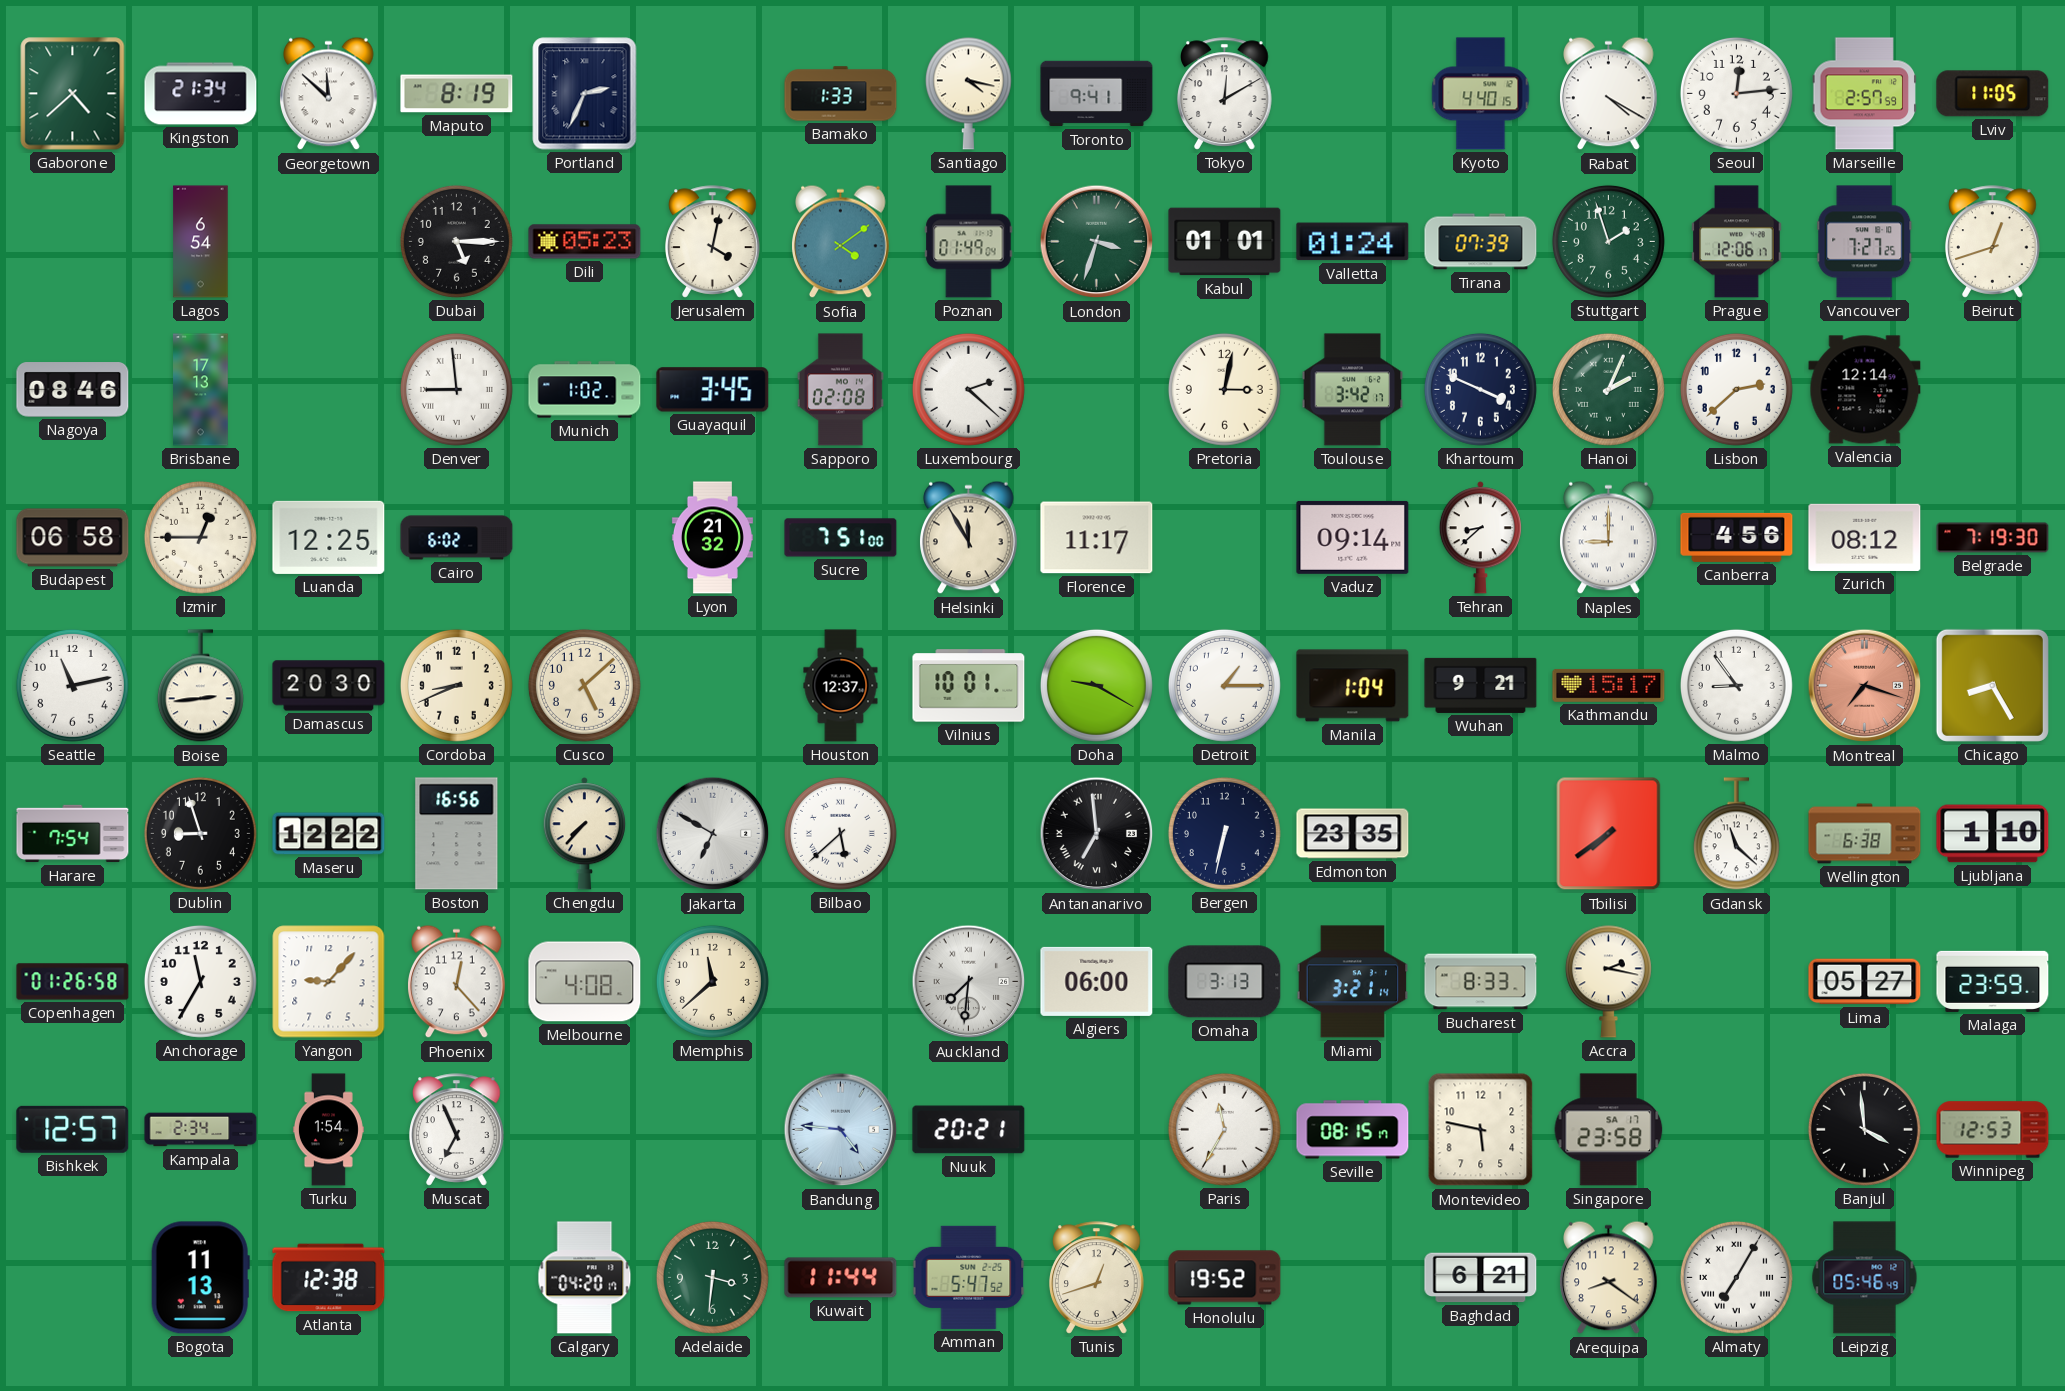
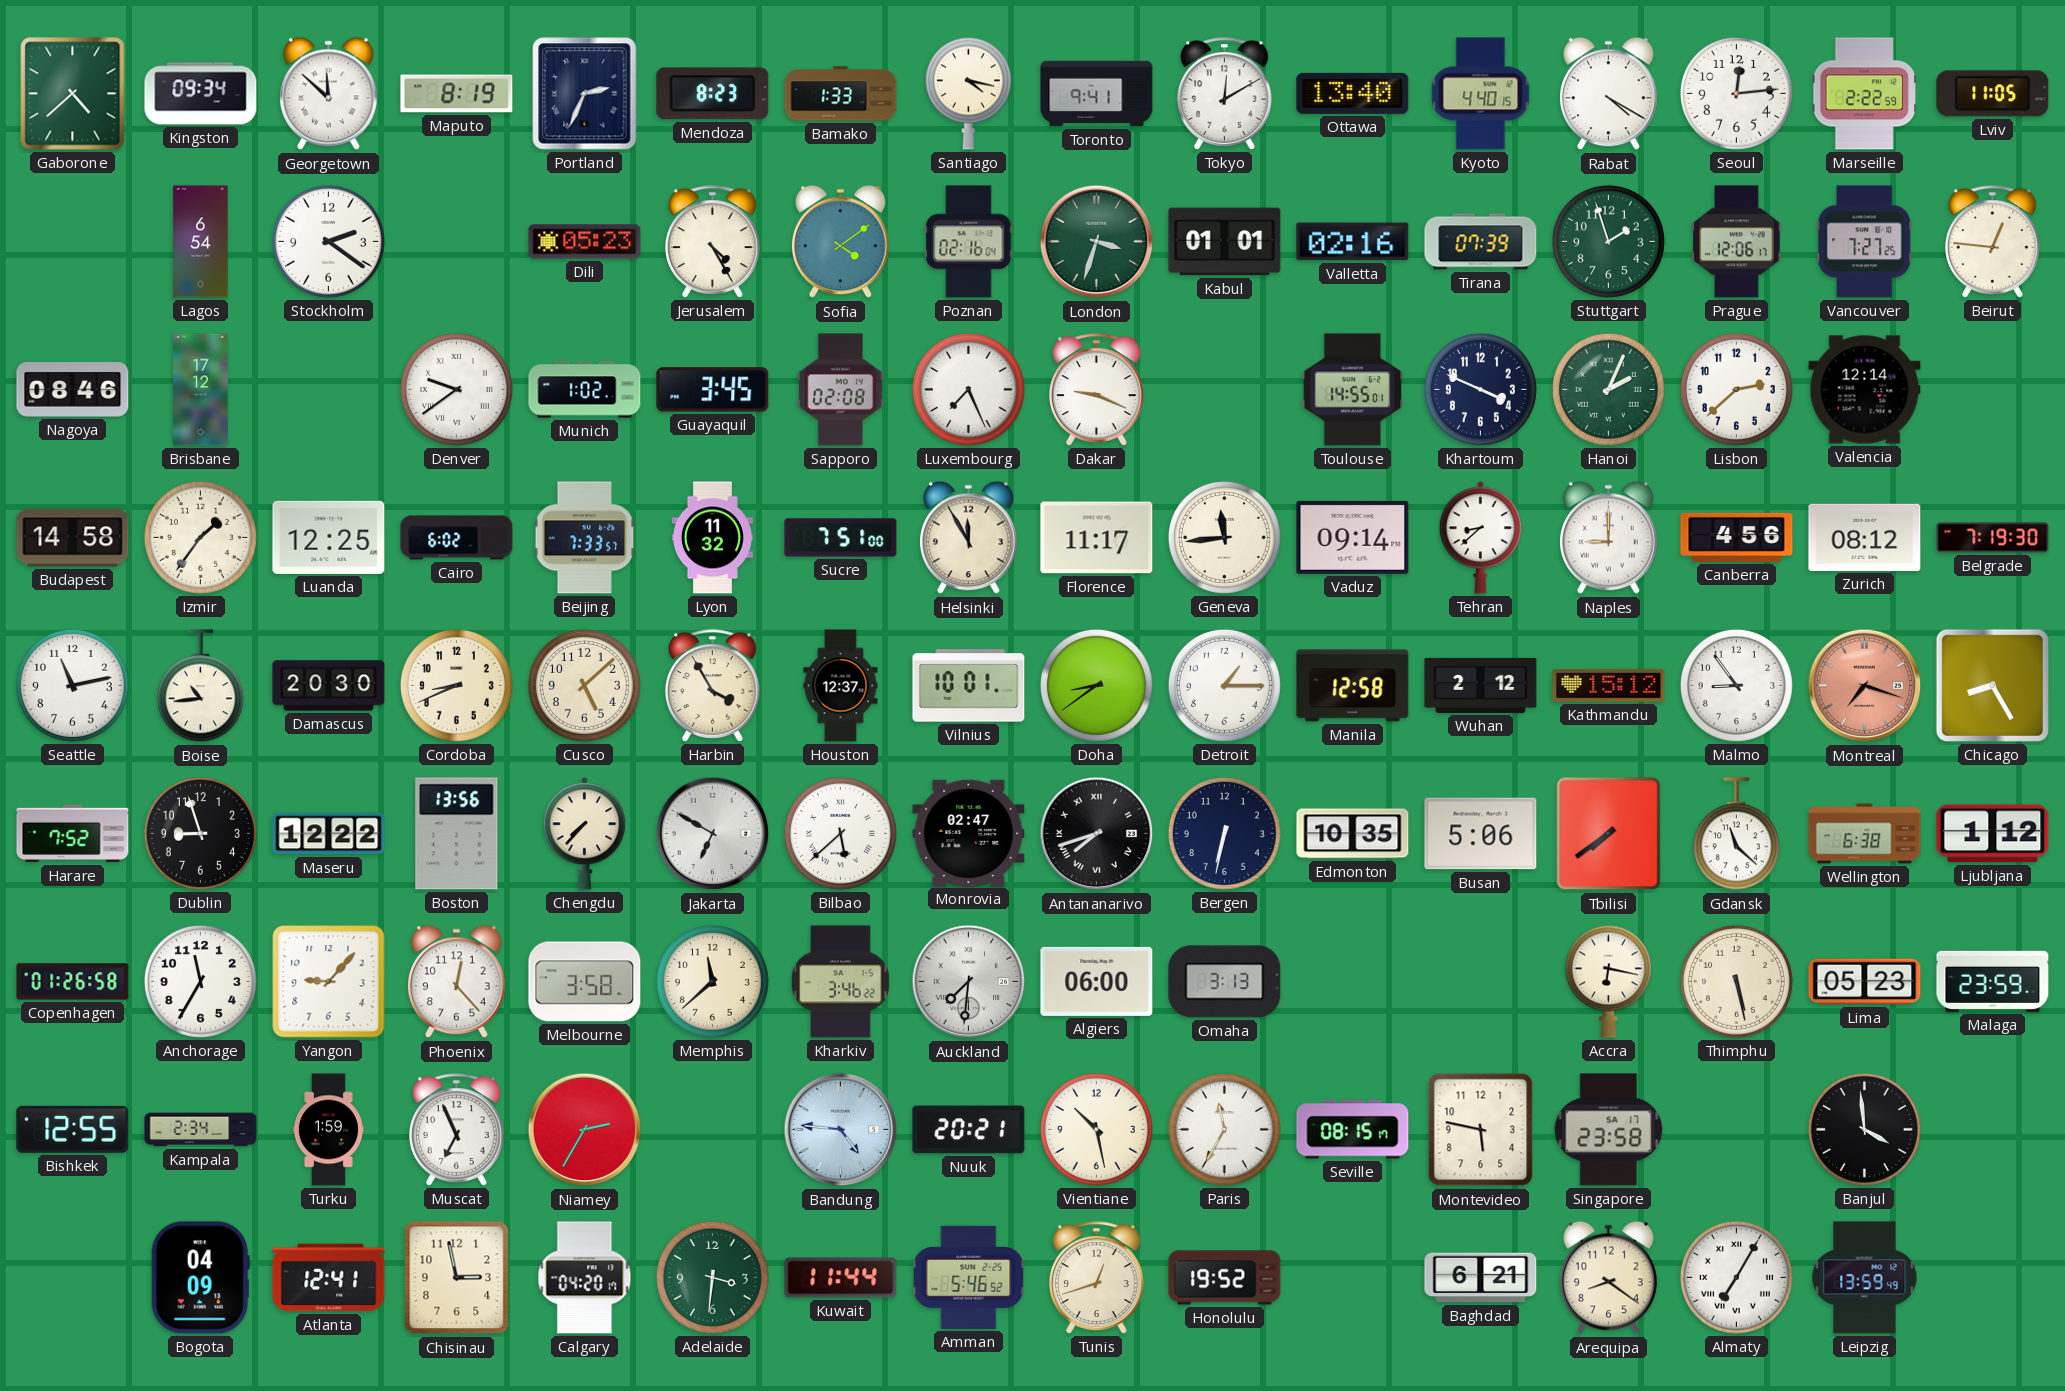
Kingston: 21:34 -> 09:34
Mendoza: none -> 8:23
Ottawa: none -> 13:40
Marseille: 2:57 -> 2:22
Stockholm: none -> 2:21
Dubai: 5:15 -> none
Jerusalem: 4:02 -> 4:25
Poznan: 01:49 -> 02:16
Valletta: 01:24 -> 02:16
Beirut: 12:42 -> 12:46
Brisbane: 17:13 -> 17:12
Denver: 8:59 -> 9:39
Luxembourg: 2:22 -> 7:26
Dakar: none -> 9:19
Pretoria: 3:02 -> none
Toulouse: 3:42 -> 14:55
Budapest: 06:58 -> 14:58
Izmir: 12:45 -> 1:36
Beijing: none -> 7:33
Lyon: 21:32 -> 11:32
Geneva: none -> 11:44
Boise: 2:44 -> 10:44
Harbin: none -> 3:55
Doha: 9:20 -> 8:39
Manila: 1:04 -> 12:58
Wuhan: 9:21 -> 2:12
Kathmandu: 15:17 -> 15:12
Harare: 7:54 -> 7:52
Boston: 16:56 -> 13:56
Monrovia: none -> 02:47
Antananarivo: 6:59 -> 7:42
Edmonton: 23:35 -> 10:35
Busan: none -> 5:06
Ljubljana: 1:10 -> 1:12
Melbourne: 4:08 -> 3:58
Kharkiv: none -> 3:46
Miami: 3:21 -> none
Bucharest: 8:33 -> none
Accra: 2:17 -> 6:17
Thimphu: none -> 5:28
Lima: 05:27 -> 05:23
Bishkek: 12:57 -> 12:55
Turku: 1:54 -> 1:59
Niamey: none -> 2:35
Vientiane: none -> 10:28
Winnipeg: 12:53 -> none
Bogota: 11:13 -> 04:09
Atlanta: 12:38 -> 12:41
Chisinau: none -> 2:58
Amman: 5:47 -> 5:46
Leipzig: 05:46 -> 13:59
